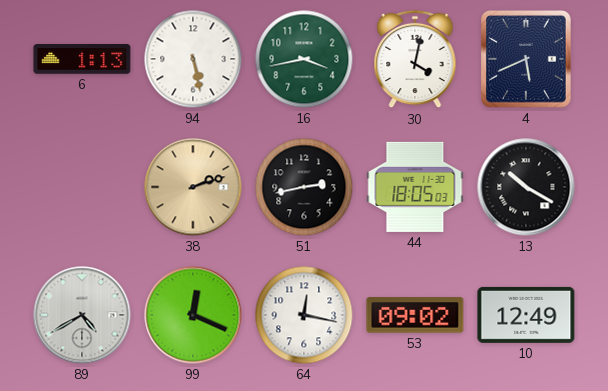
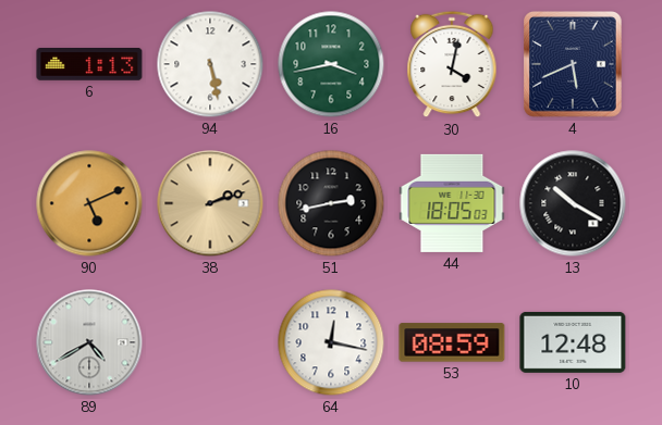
90: none -> 5:11
99: 12:19 -> none
53: 09:02 -> 08:59
10: 12:49 -> 12:48
